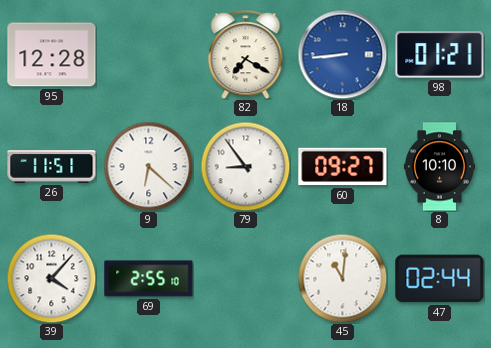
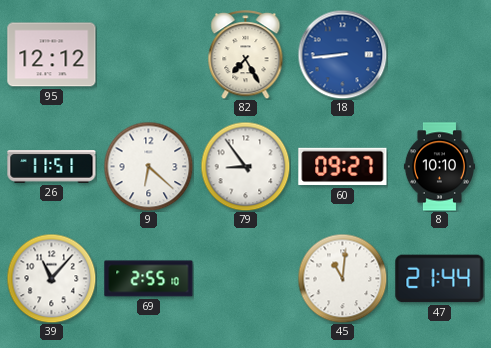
95: 12:28 -> 12:12
82: 7:20 -> 7:25
98: 01:21 -> none
39: 4:07 -> 11:07
47: 02:44 -> 21:44
